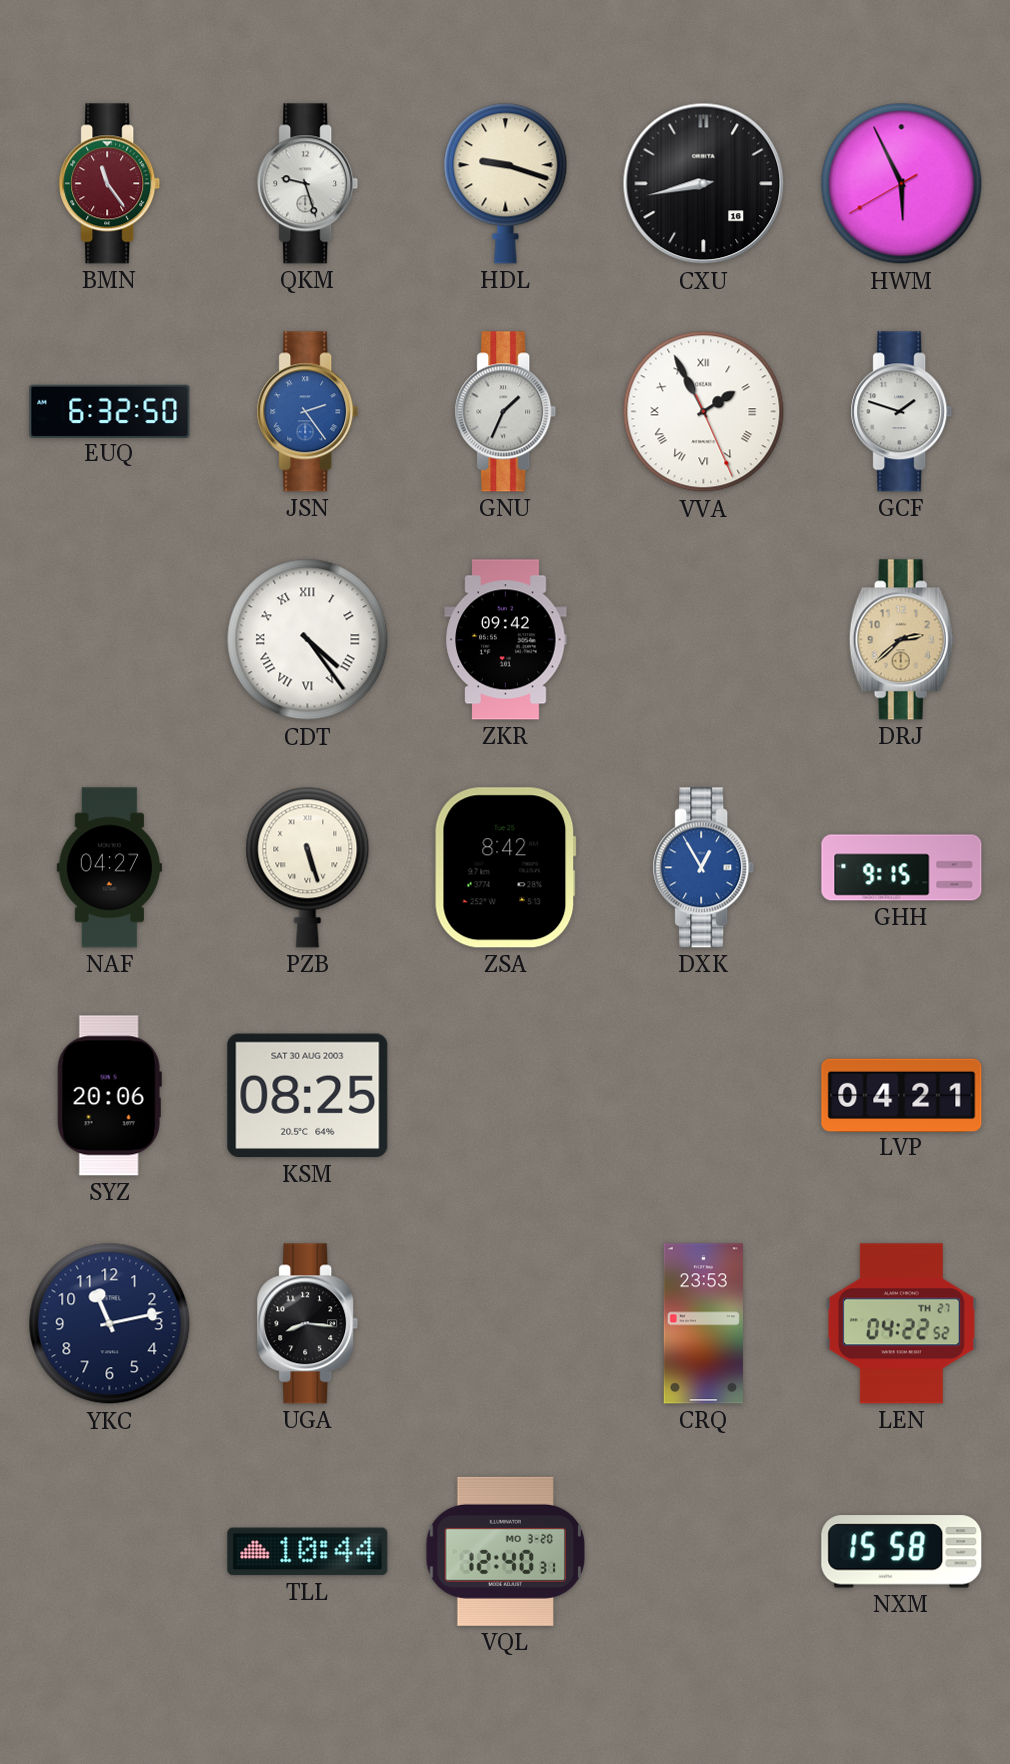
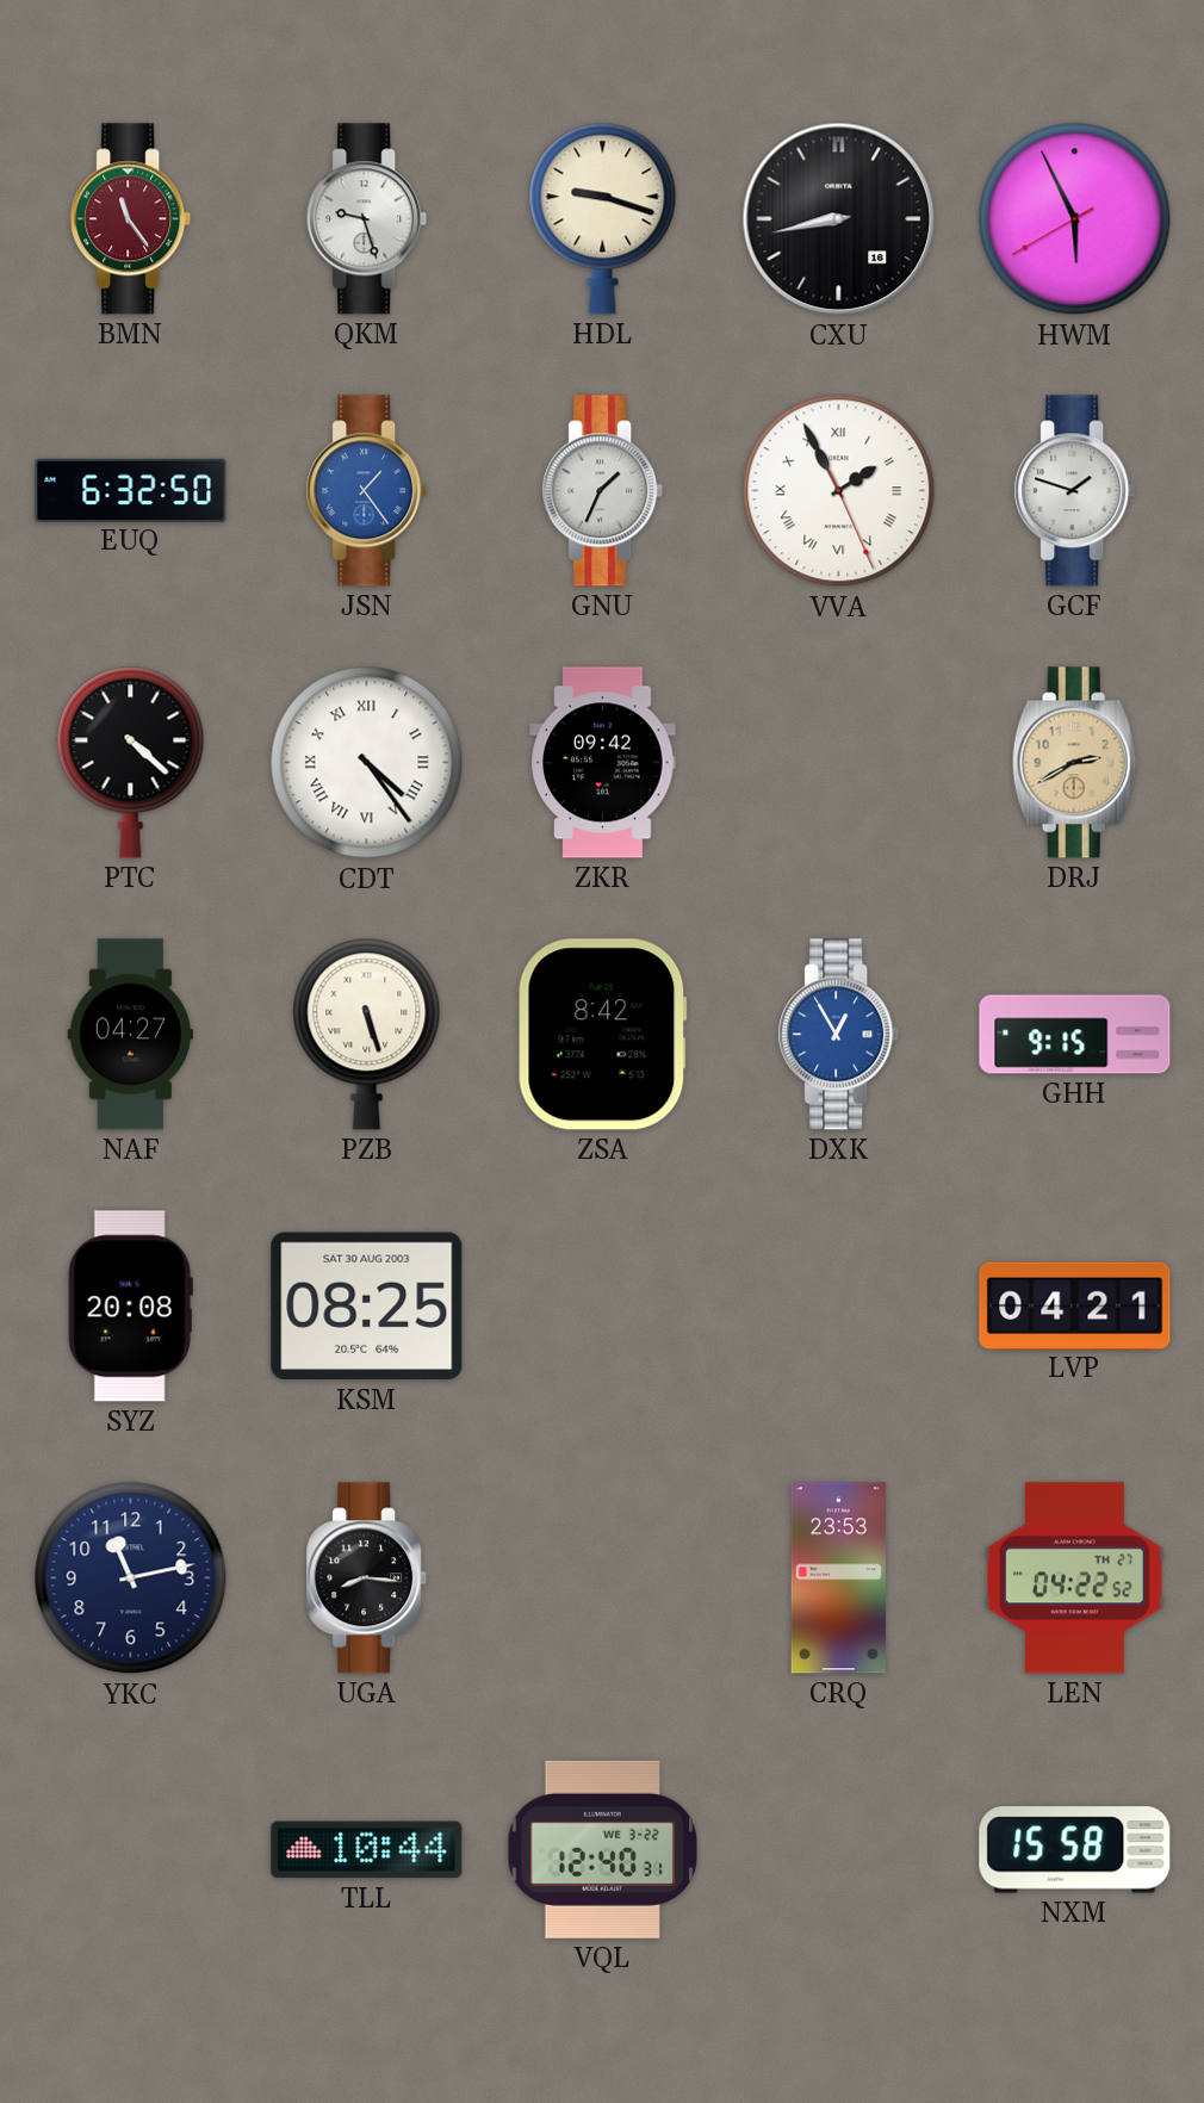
JSN: 2:24 -> 1:24
PTC: none -> 4:22
DRJ: 2:38 -> 2:40
SYZ: 20:06 -> 20:08
VQL date: MO 3-20 -> WE 3-22
